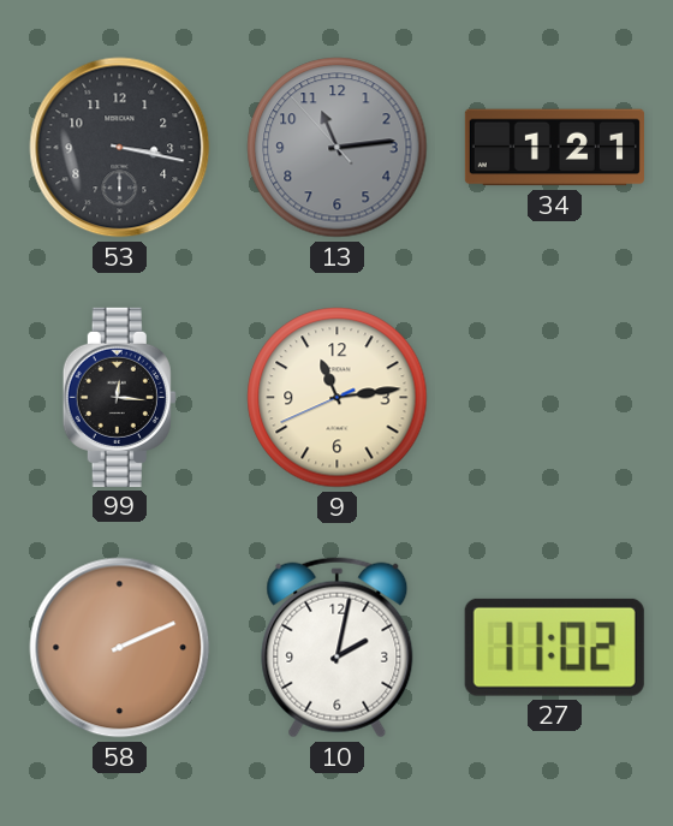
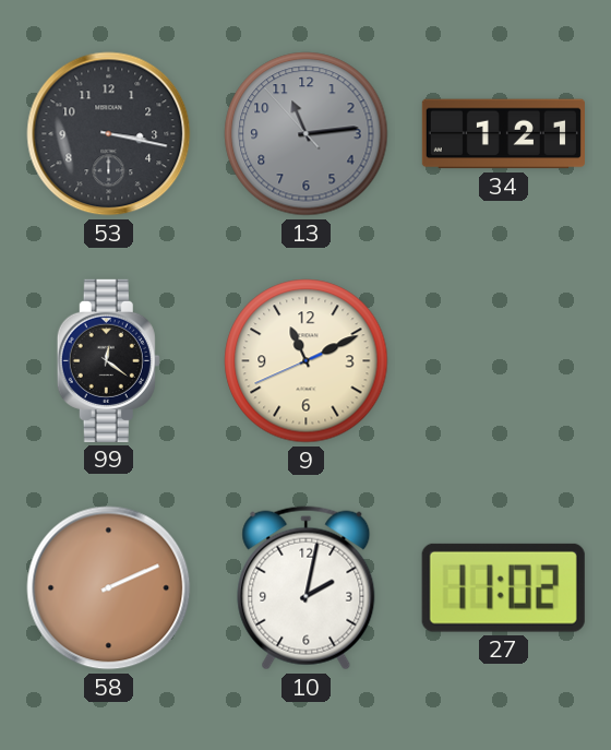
99: 12:16 -> 12:21
9: 11:13 -> 11:10
